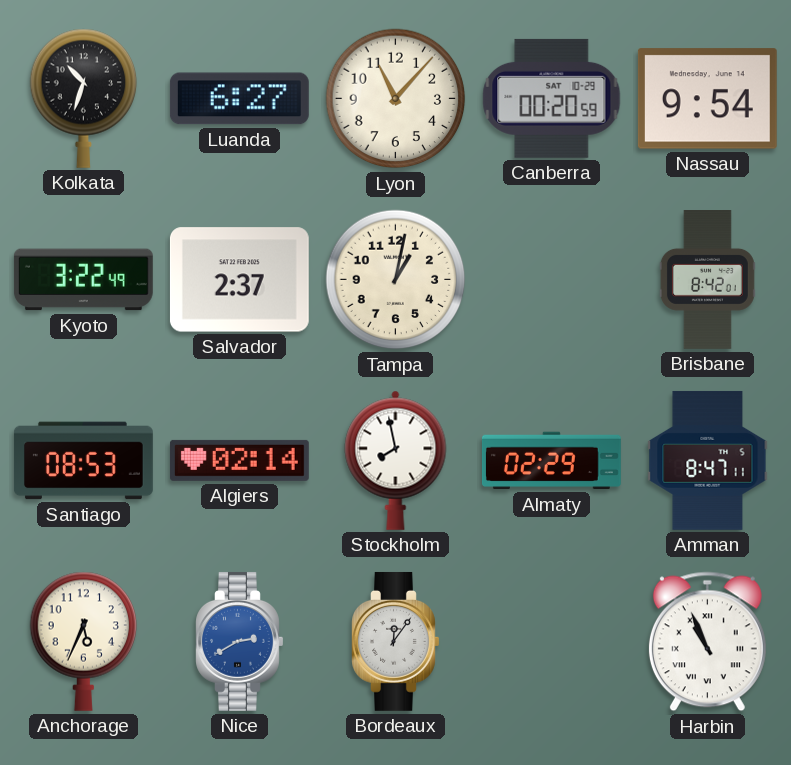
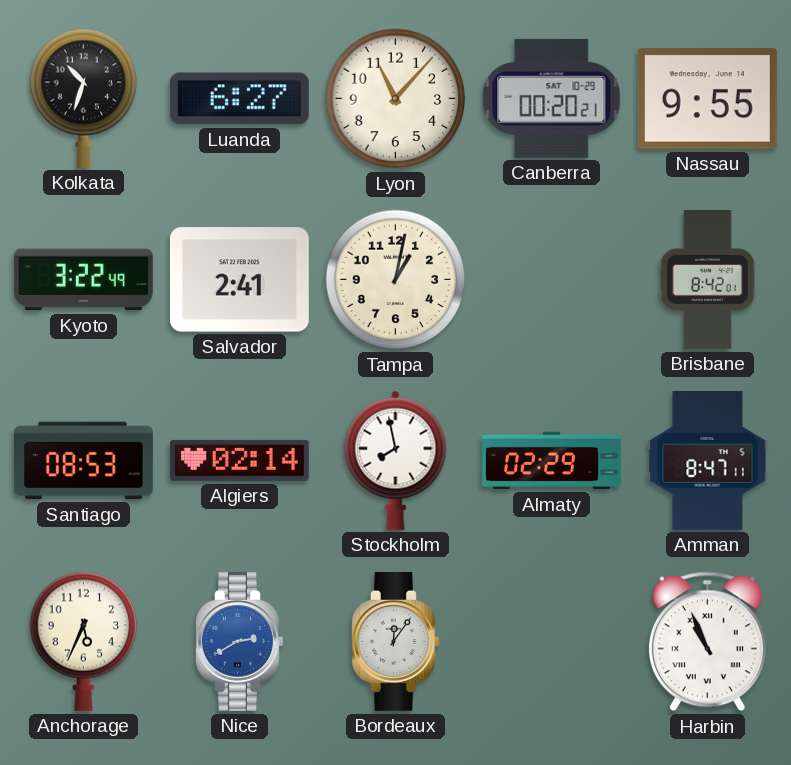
Canberra: 00:20:59 -> 00:20:21
Nassau: 9:54 -> 9:55
Salvador: 2:37 -> 2:41
